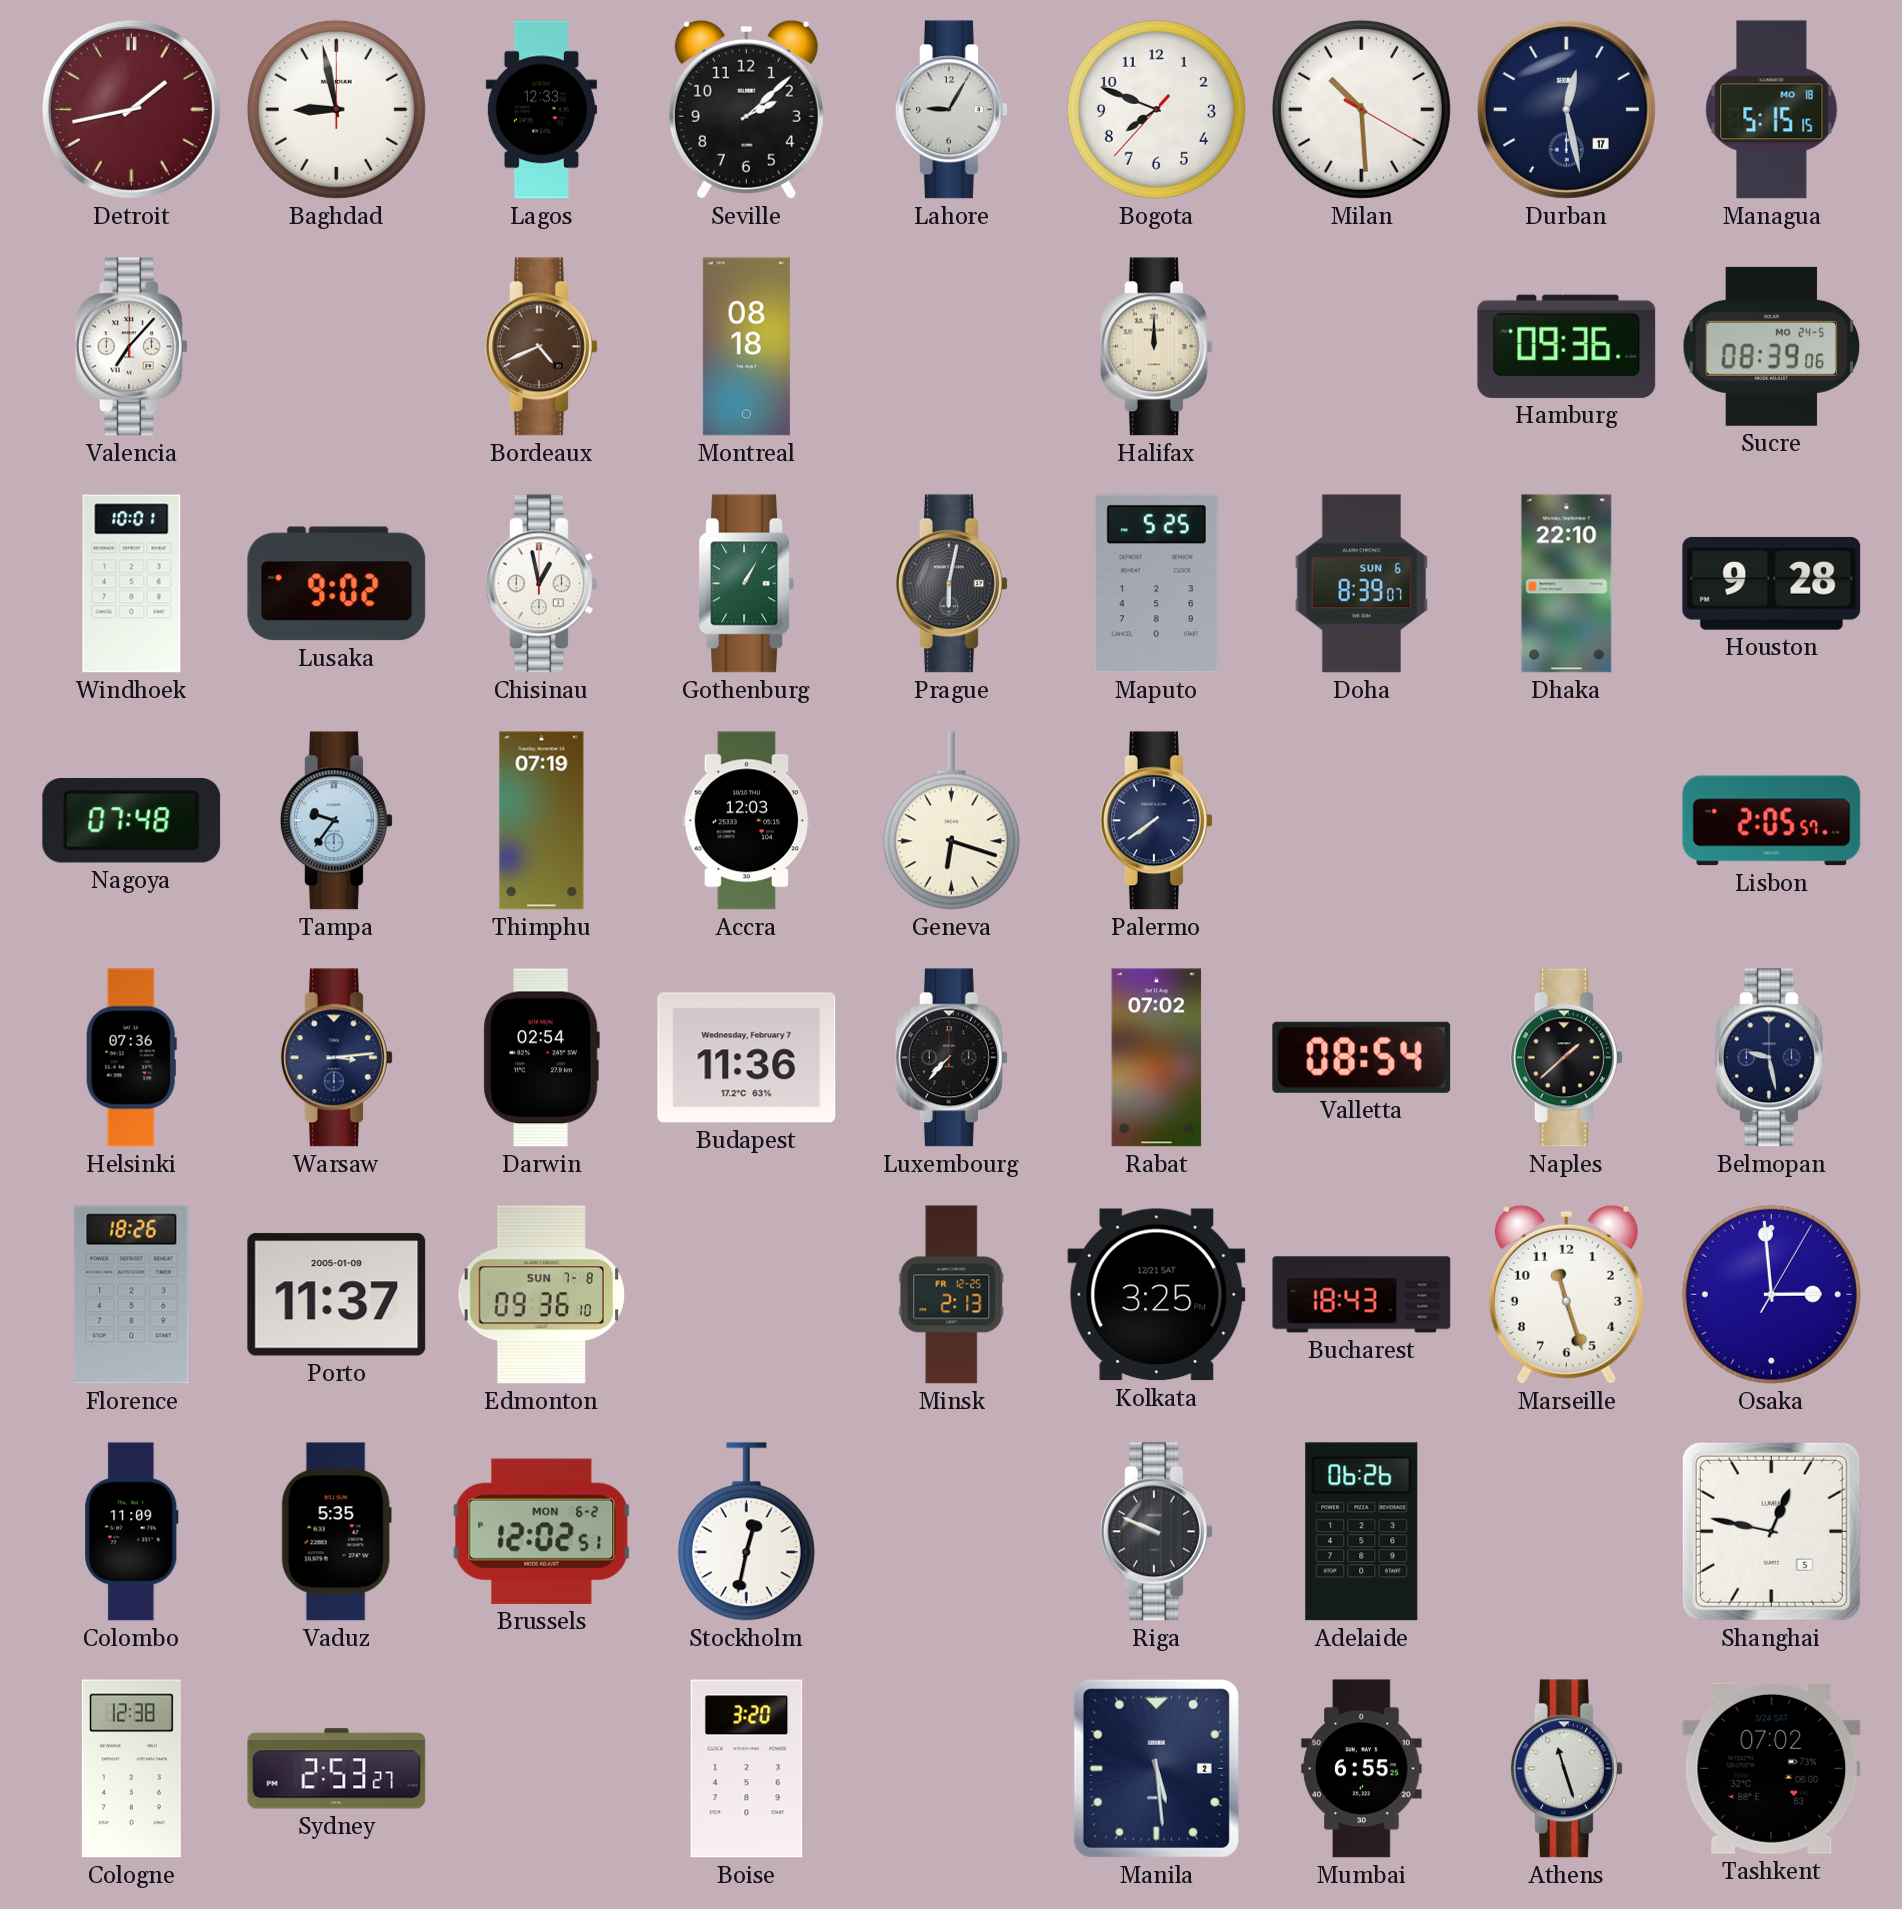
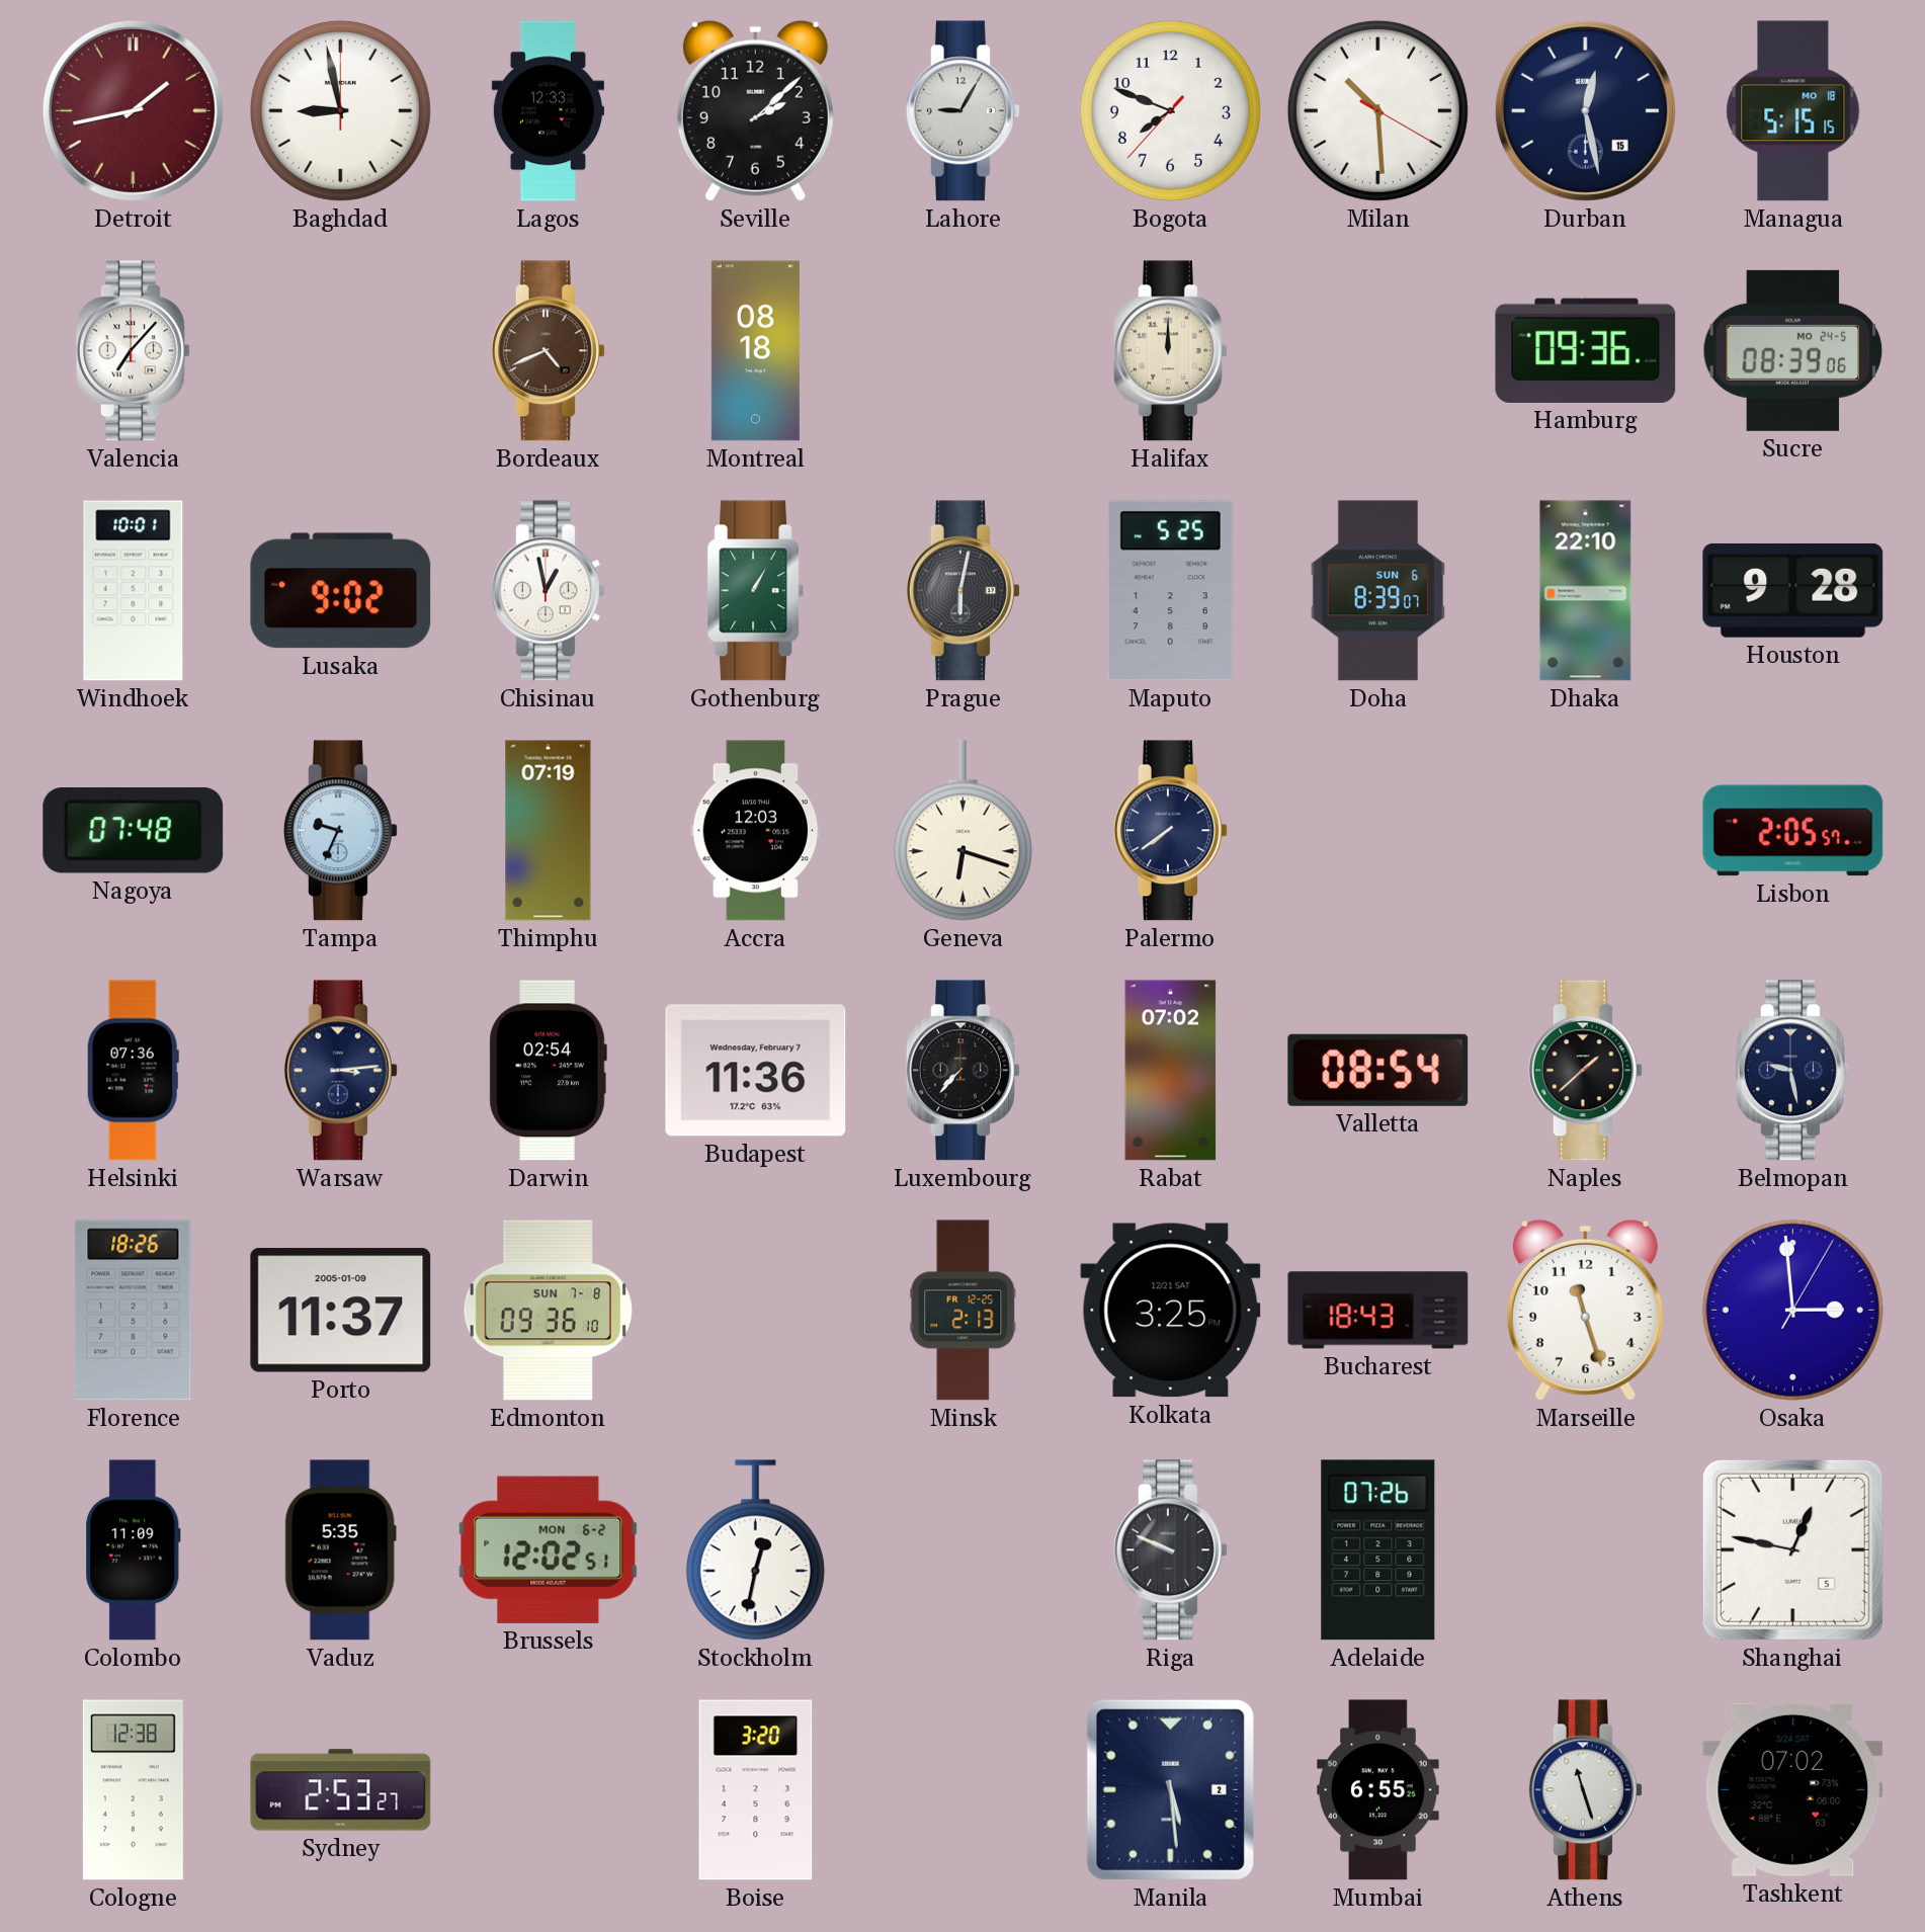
Durban date: 17 -> 15
Tampa: 9:36 -> 9:34
Adelaide: 06:26 -> 07:26
